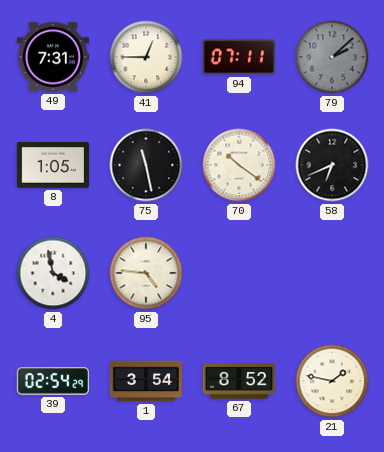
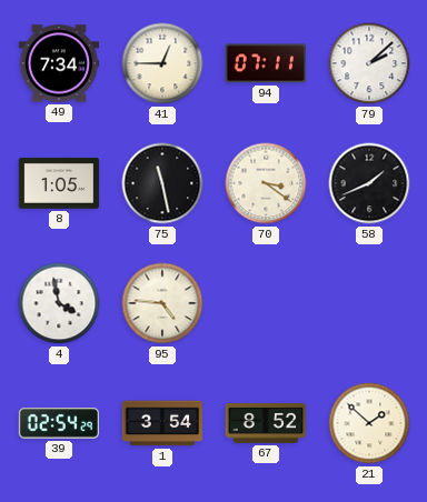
49: 7:31 -> 7:34
79 dial: grey -> white
70: 10:21 -> 3:21
58: 6:41 -> 1:41
21: 1:47 -> 1:52
